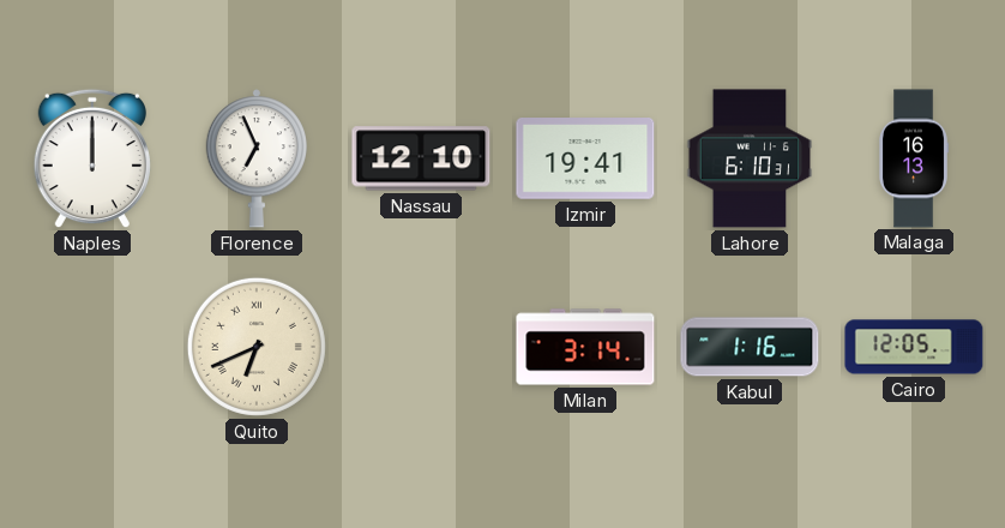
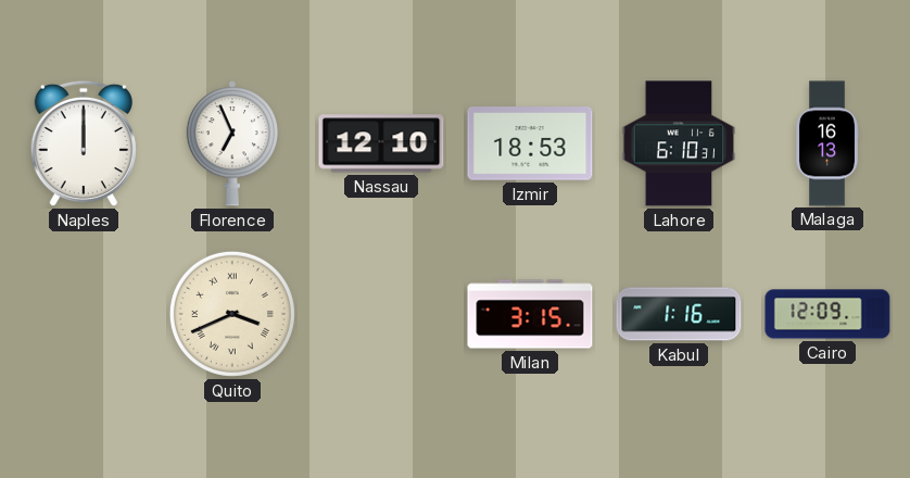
Izmir: 19:41 -> 18:53
Quito: 6:41 -> 3:41
Milan: 3:14 -> 3:15
Cairo: 12:05 -> 12:09
